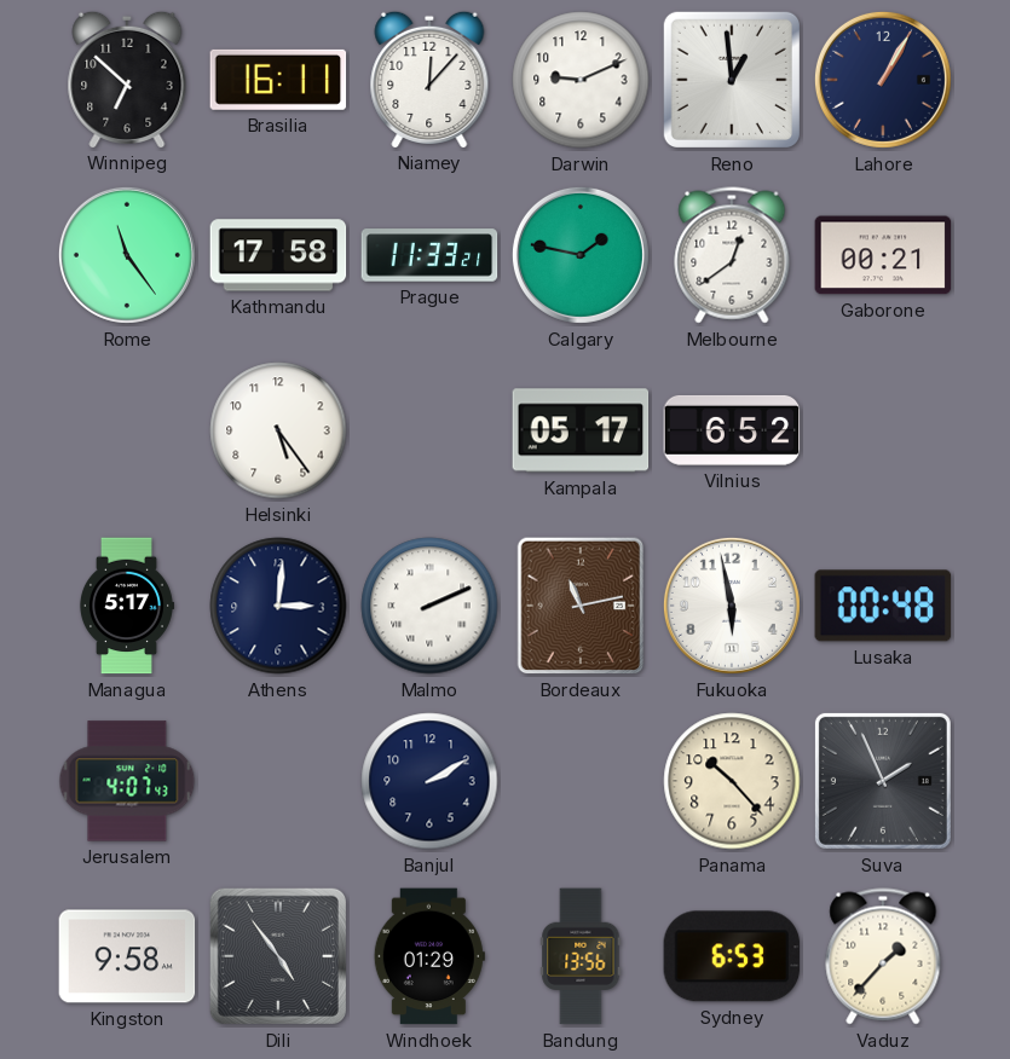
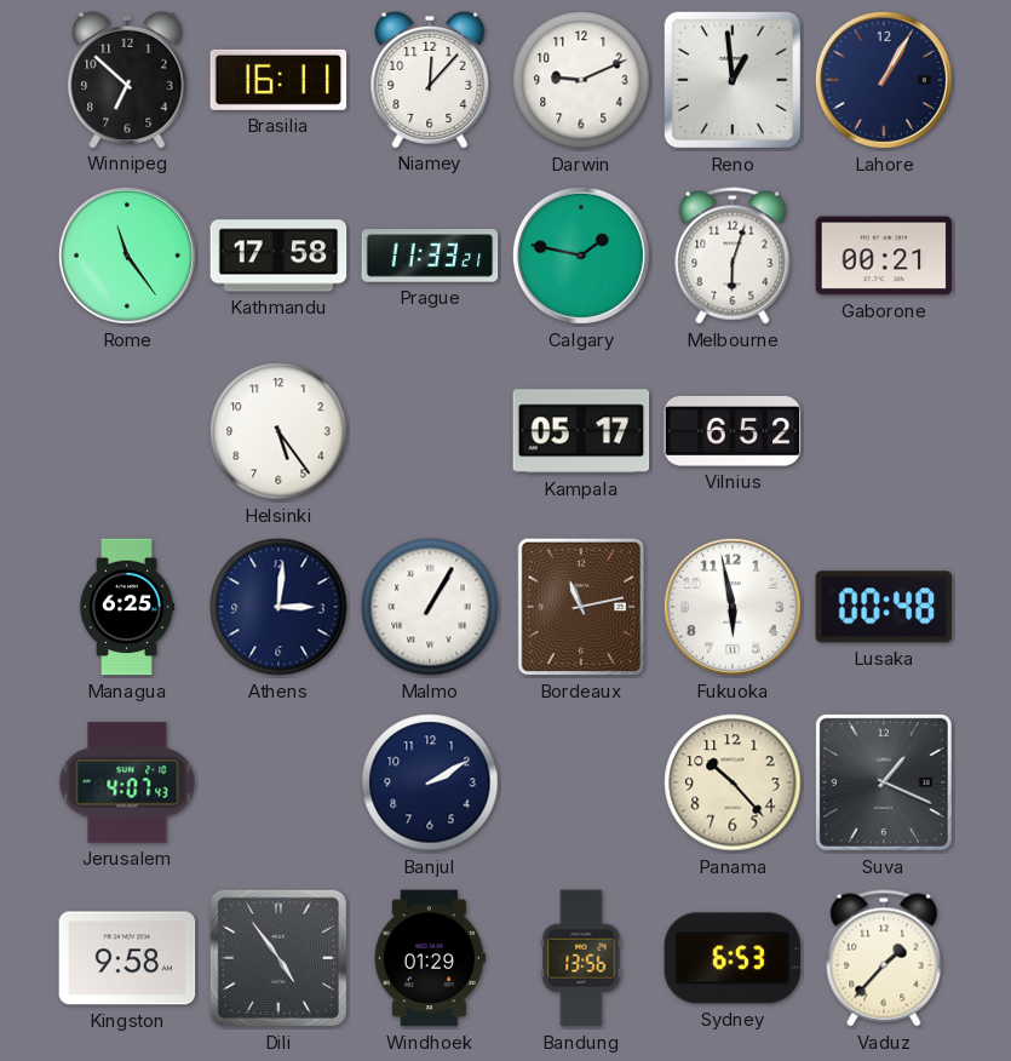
Melbourne: 12:39 -> 6:03
Managua: 5:17 -> 6:25
Malmo: 2:11 -> 1:05
Suva: 1:56 -> 1:19
